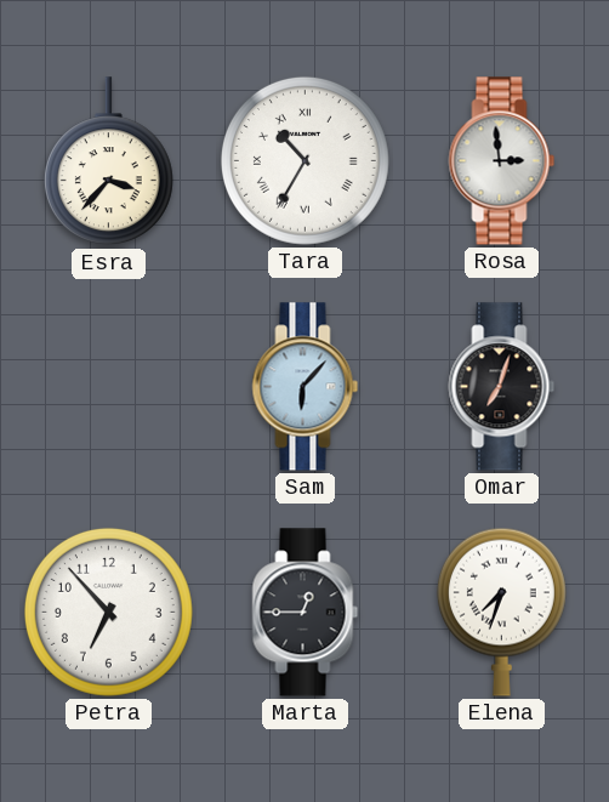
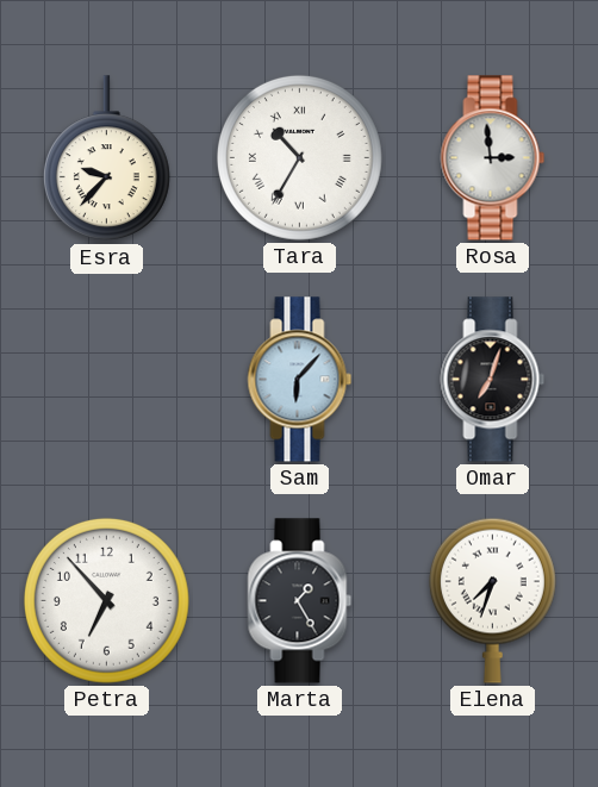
Esra: 3:37 -> 9:37
Marta: 12:45 -> 1:25
